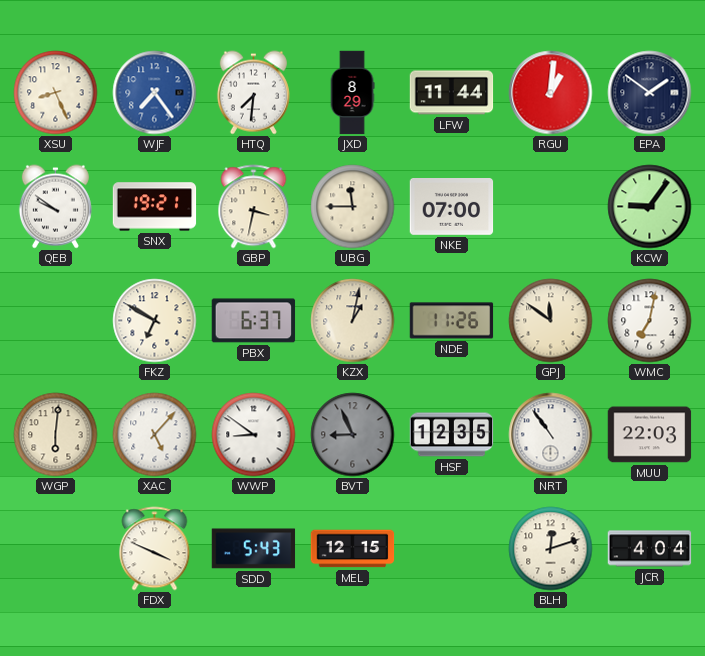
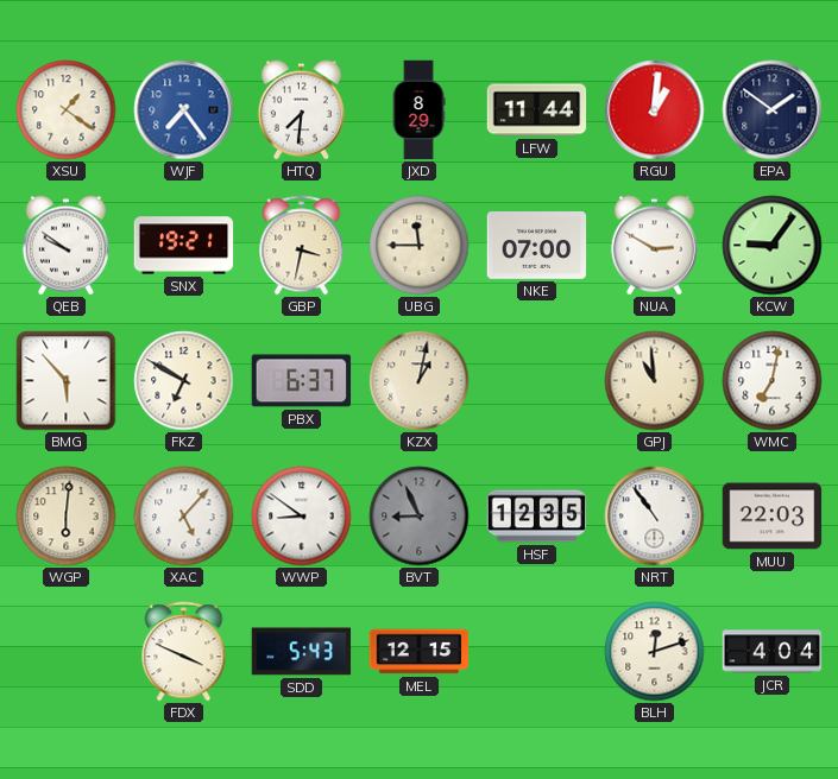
XSU: 8:26 -> 1:21
NUA: none -> 2:50
BMG: none -> 5:53
NDE: 11:26 -> none
GPJ: 11:51 -> 10:59
